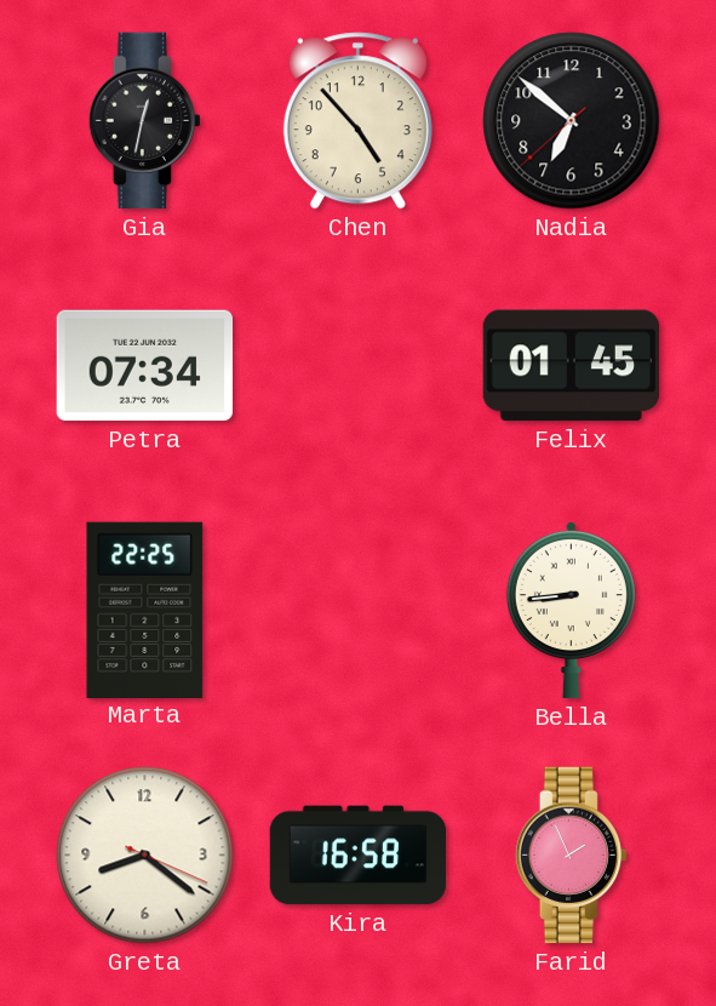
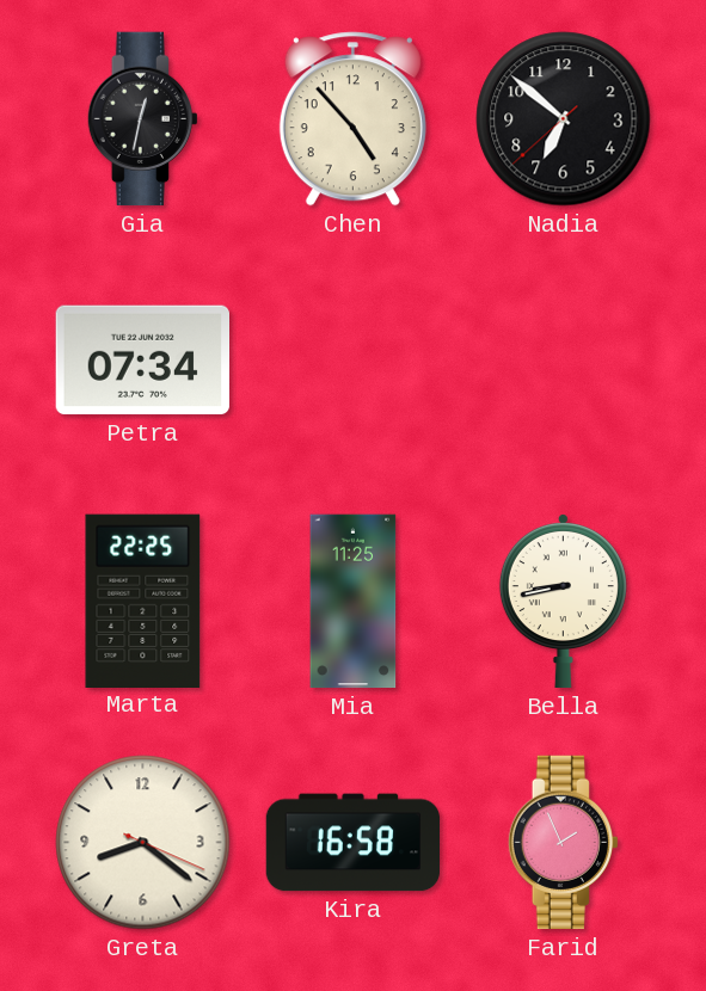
Felix: 01:45 -> none
Mia: none -> 11:25
Bella: 8:44 -> 8:43
